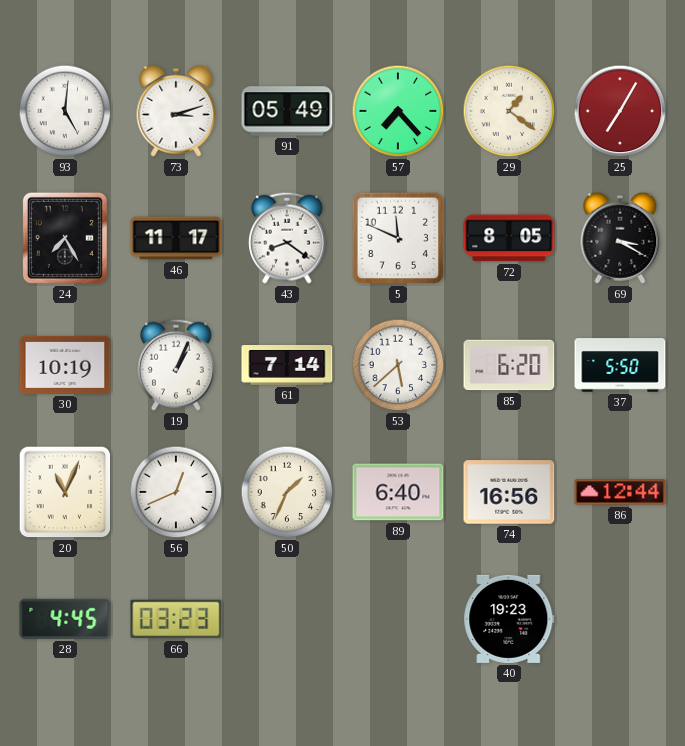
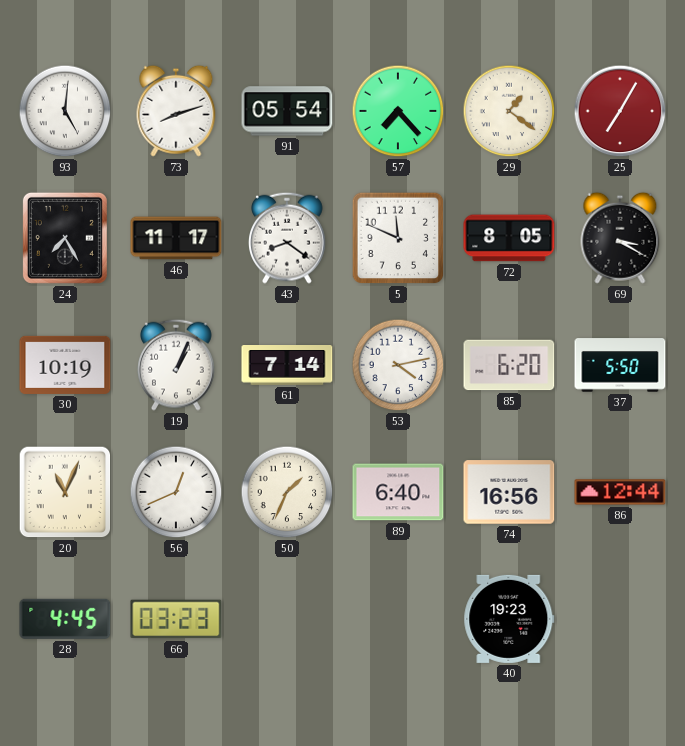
73: 3:12 -> 8:12
91: 05:49 -> 05:54
53: 5:38 -> 4:13
